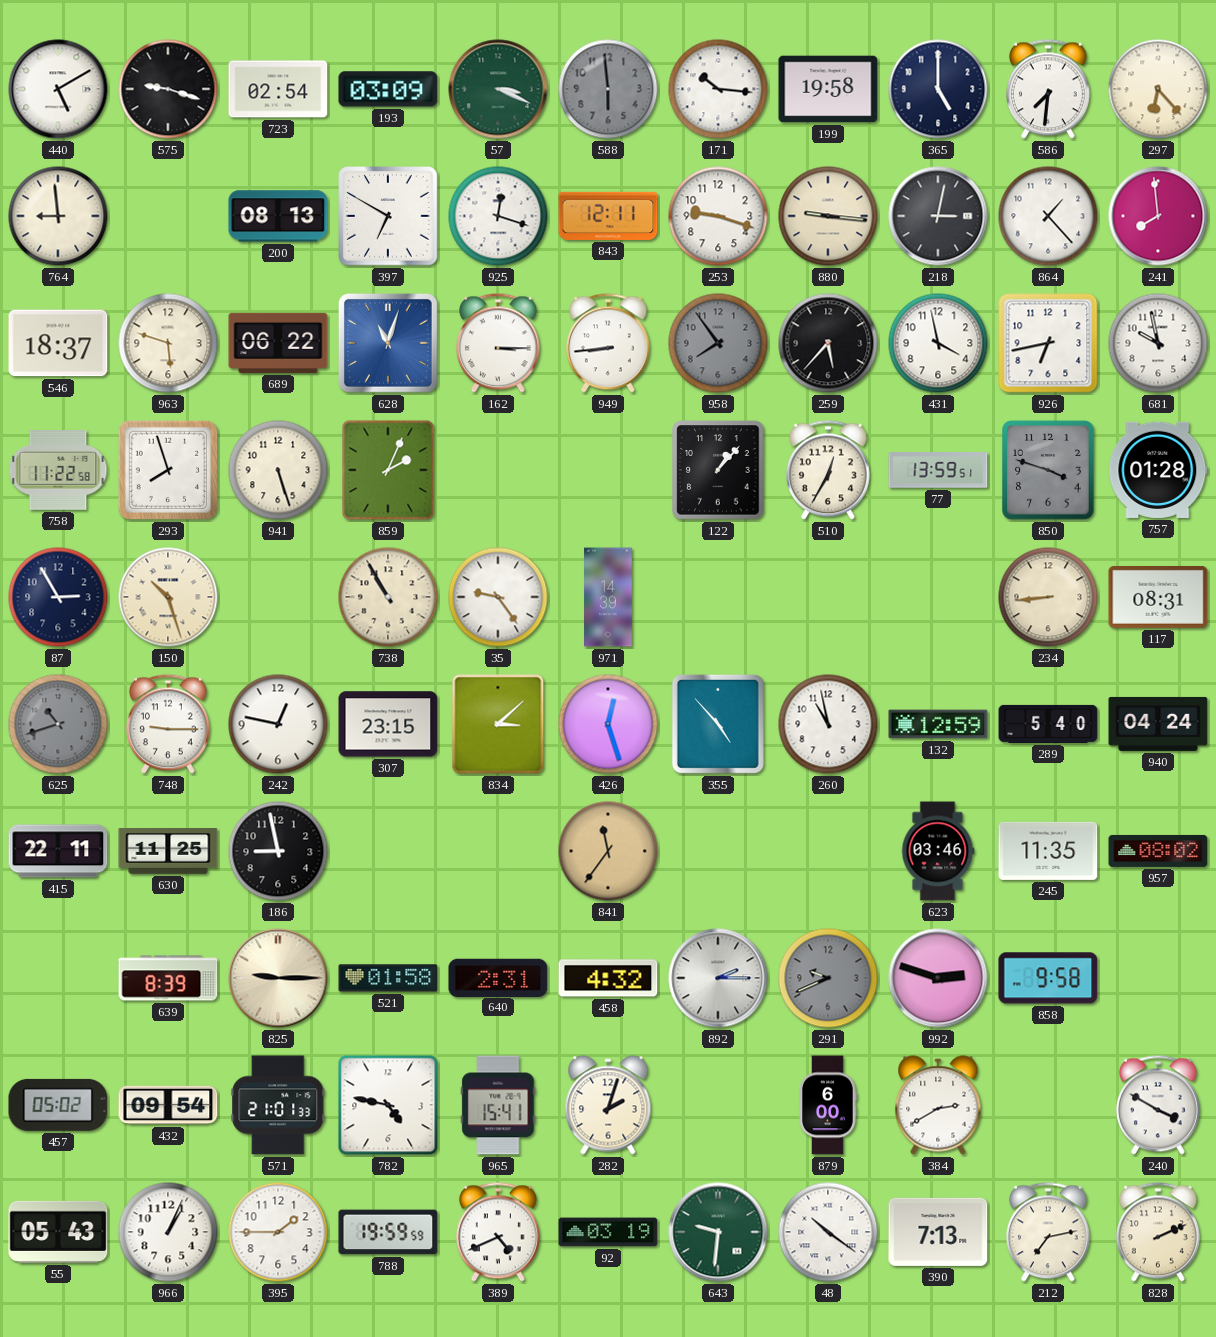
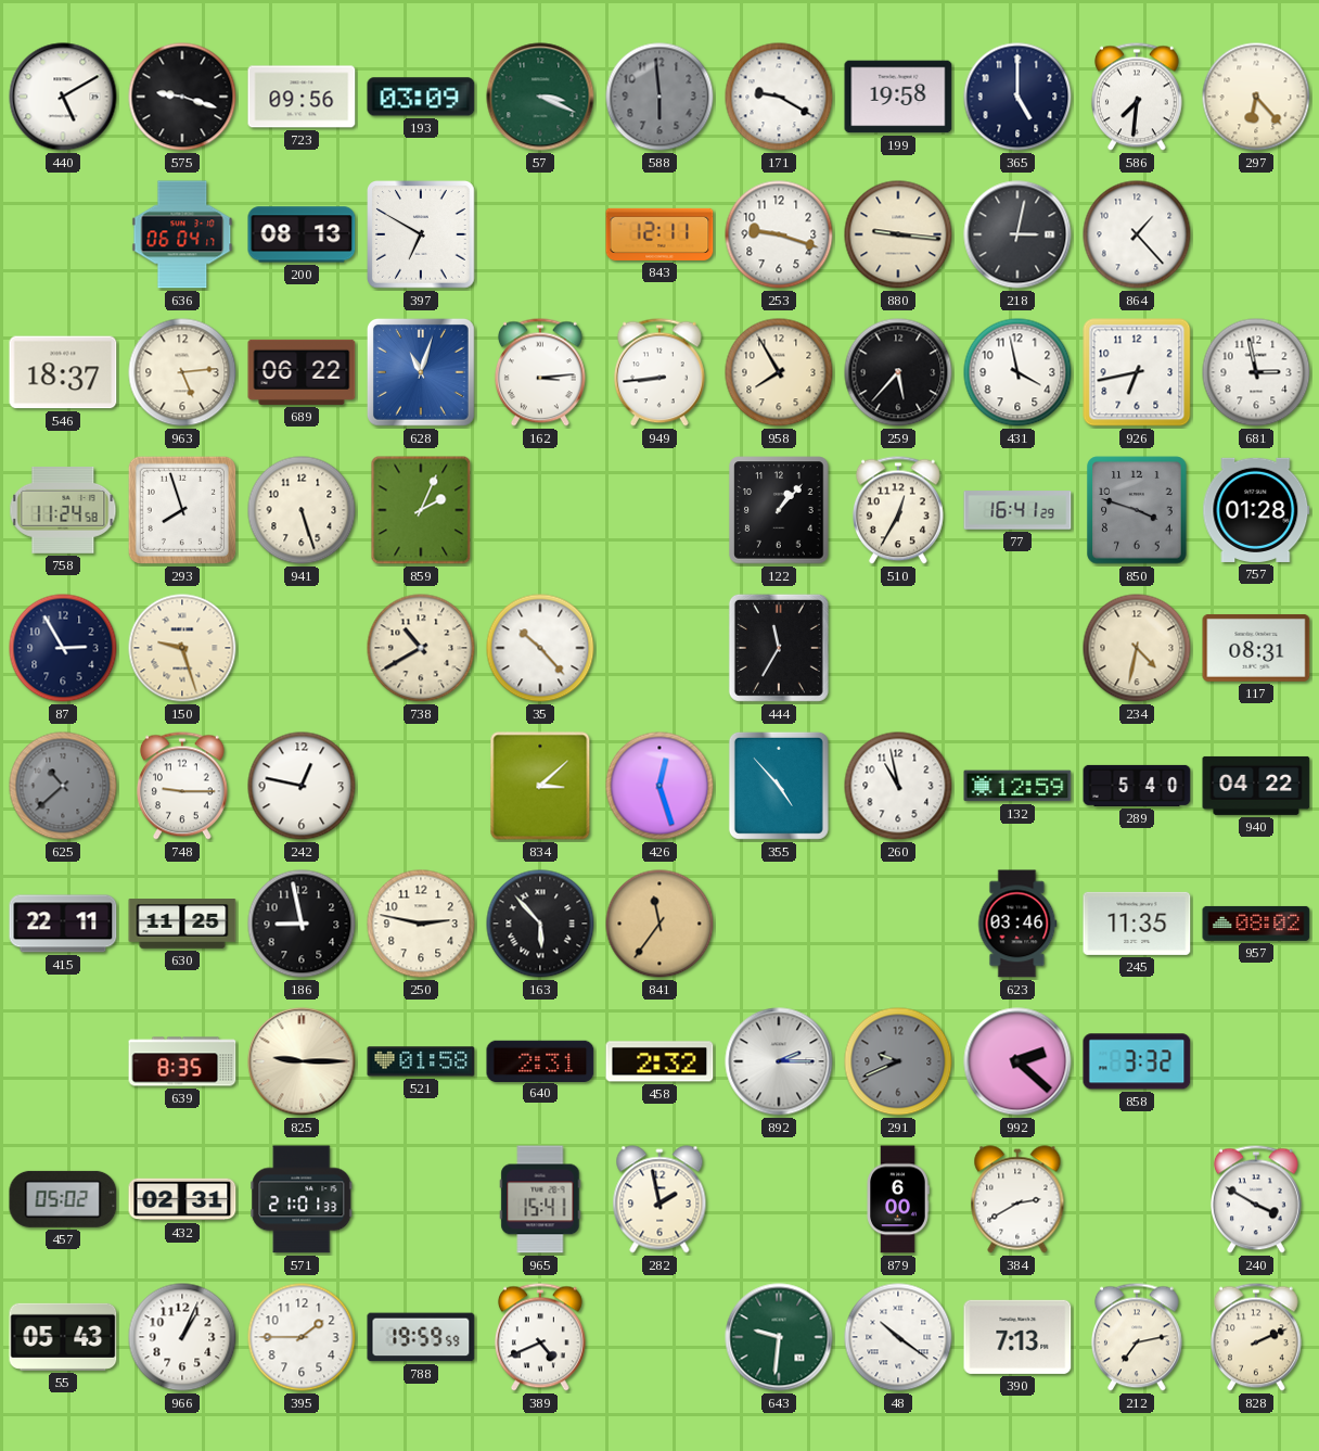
723: 02:54 -> 09:56
171: 10:16 -> 9:20
764: 8:59 -> none
636: none -> 06:04
925: 12:18 -> none
241: 7:59 -> none
963: 5:48 -> 5:14
162: 3:15 -> 3:14
958: 7:54 -> 7:55
958 dial: grey -> cream
681: 9:58 -> 2:58
758: 11:22 -> 11:24
77: 13:59 -> 16:41
150: 10:27 -> 9:27
738: 10:55 -> 10:40
35: 9:24 -> 10:23
971: 14:39 -> none
444: none -> 11:35
234: 8:44 -> 4:32
625: 10:42 -> 10:38
307: 23:15 -> none
940: 04:24 -> 04:22
250: none -> 2:47
163: none -> 5:53
639: 8:39 -> 8:35
458: 4:32 -> 2:32
992: 2:48 -> 2:22
858: 9:58 -> 3:32
432: 09:54 -> 02:31
782: 4:47 -> none
282: 2:03 -> 1:58
92: 03:19 -> none
